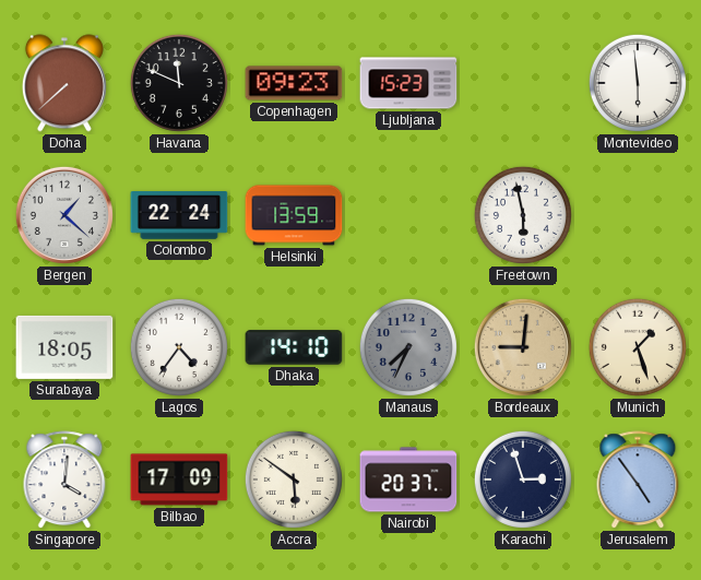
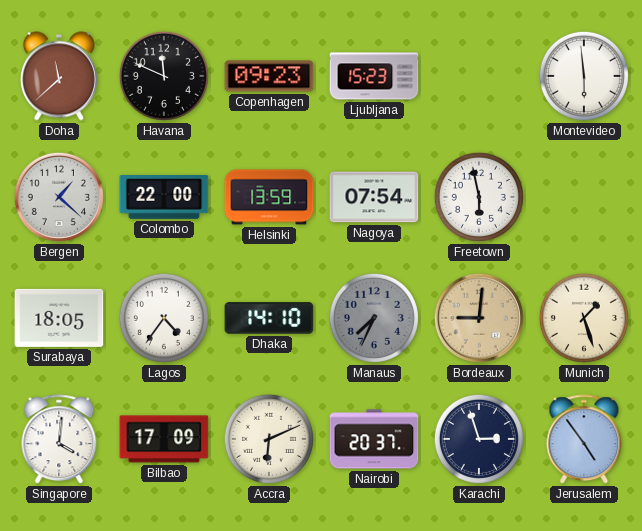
Doha: 7:38 -> 11:38
Colombo: 22:24 -> 22:00
Nagoya: none -> 07:54
Accra: 5:51 -> 6:11
